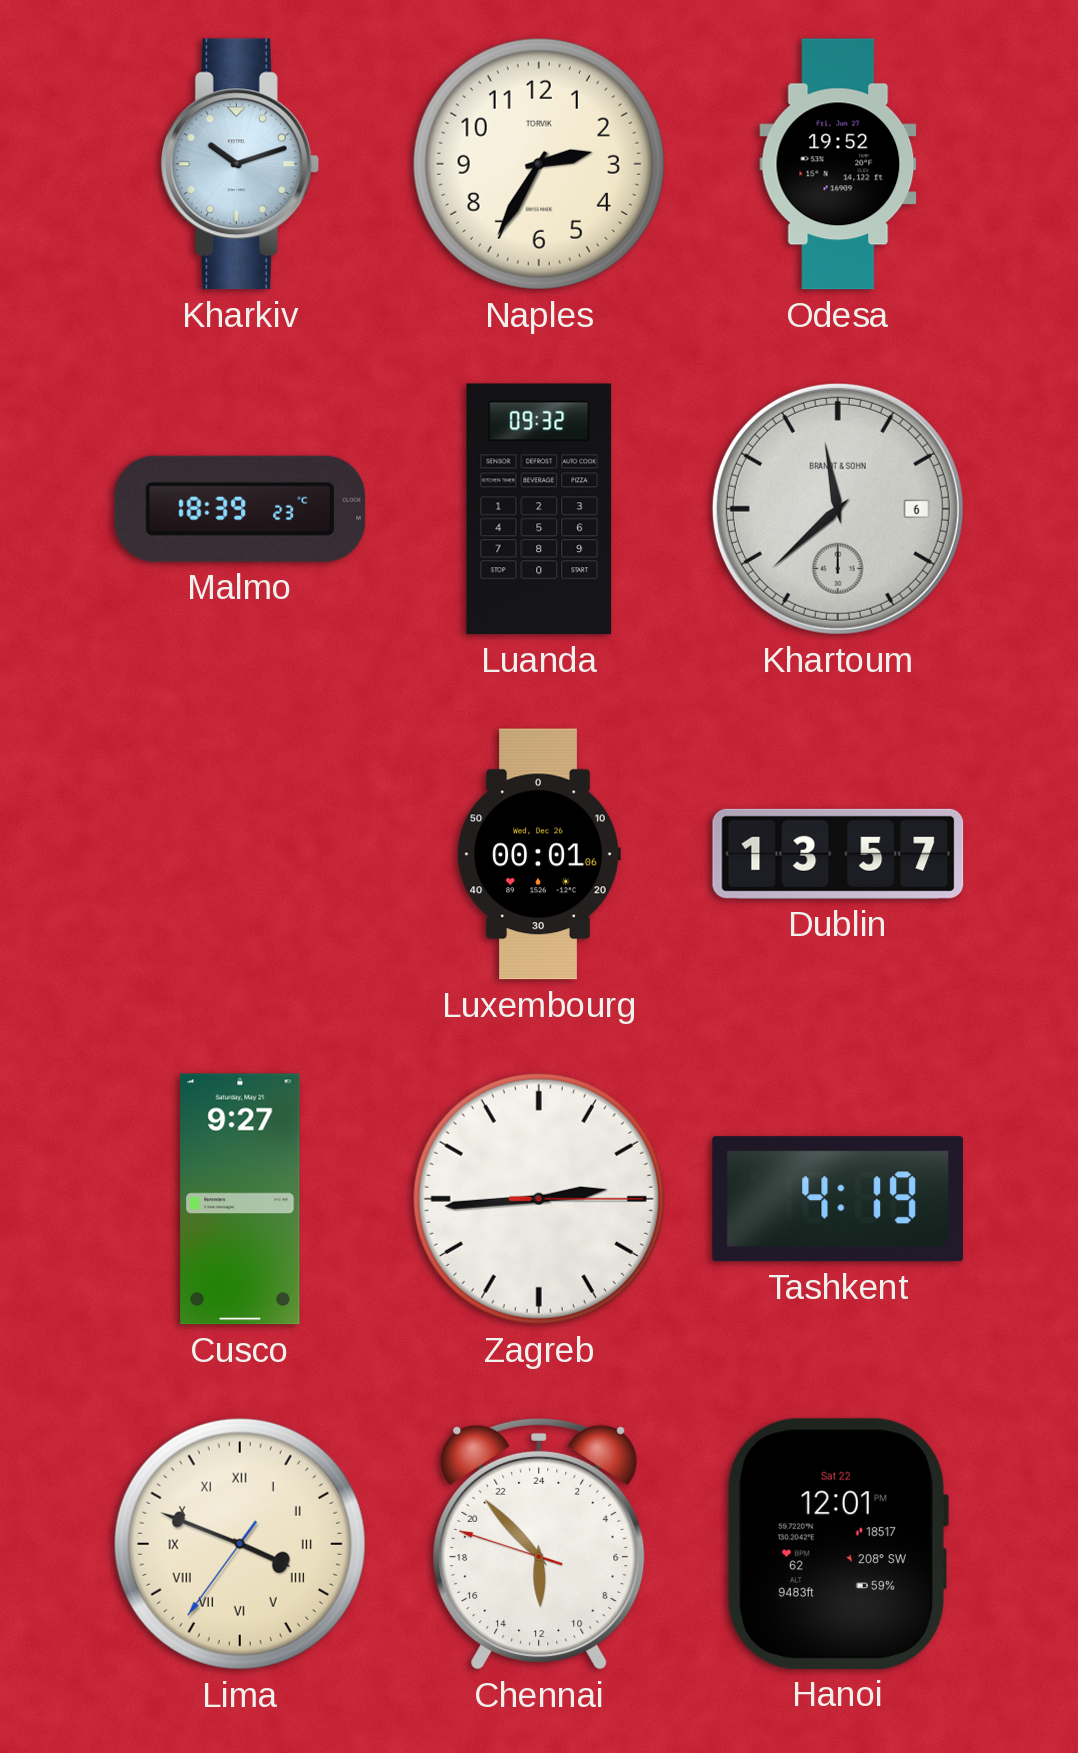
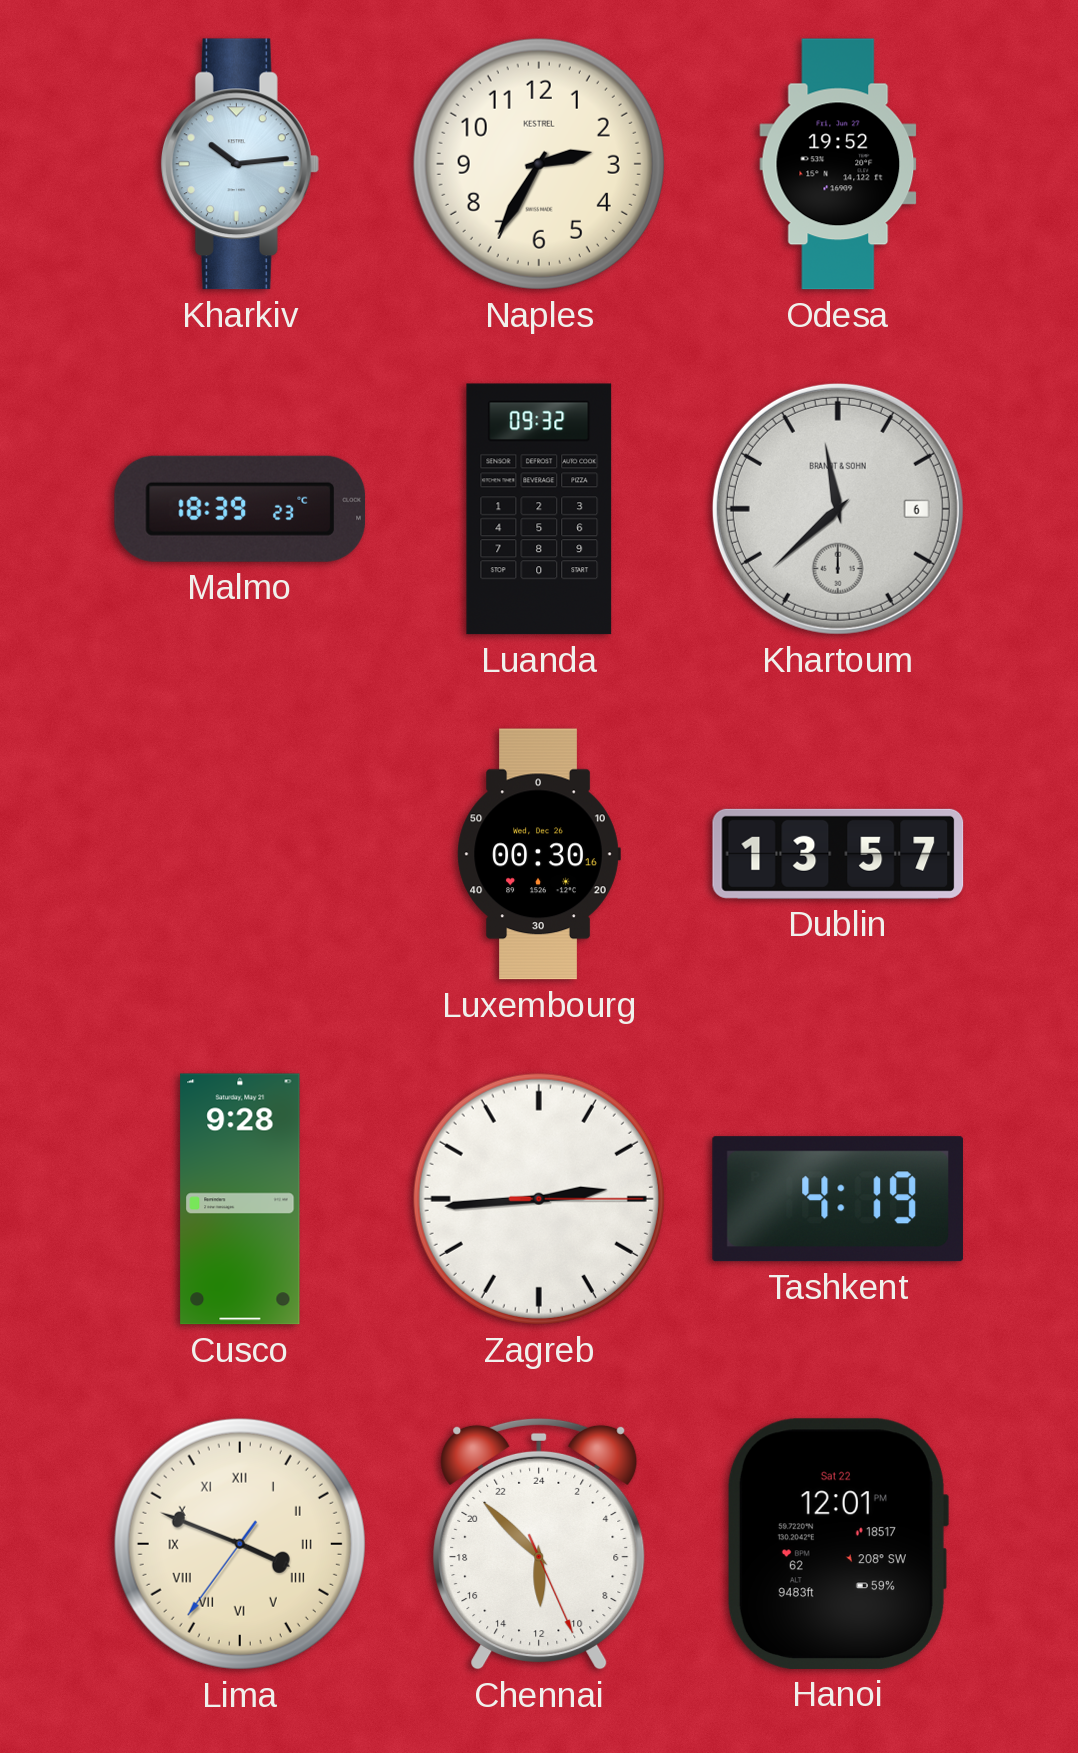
Kharkiv: 10:12 -> 10:14
Naples brand: TORVIK -> KESTREL
Luxembourg: 00:01 -> 00:30
Cusco: 9:27 -> 9:28
Chennai: 11:52:48 -> 11:52:26
